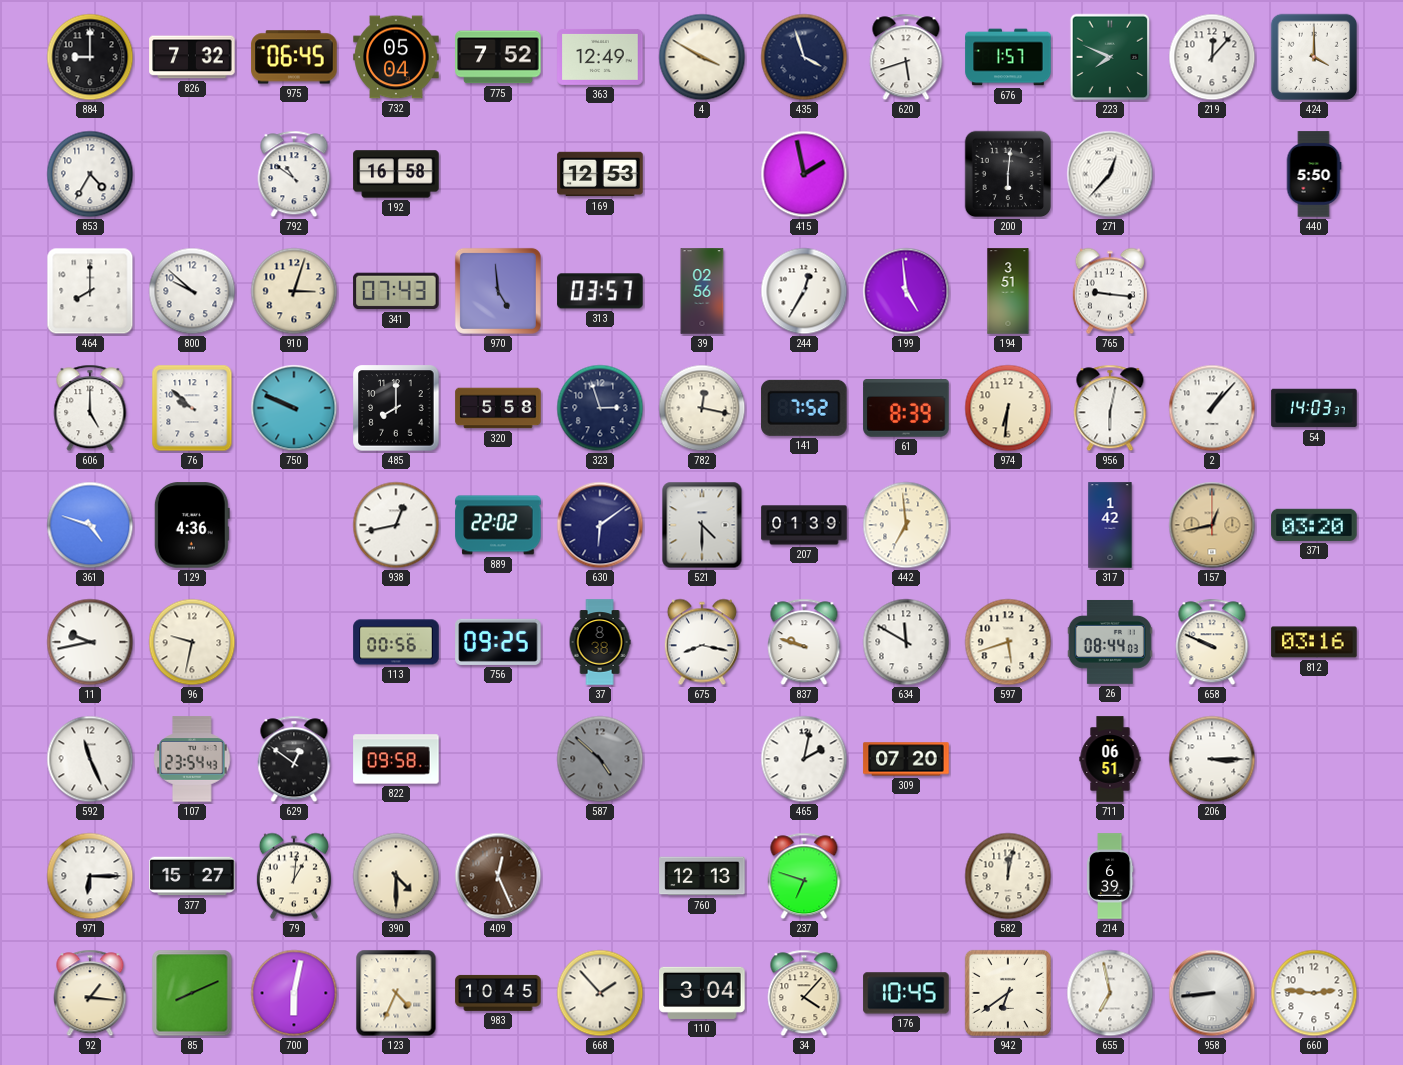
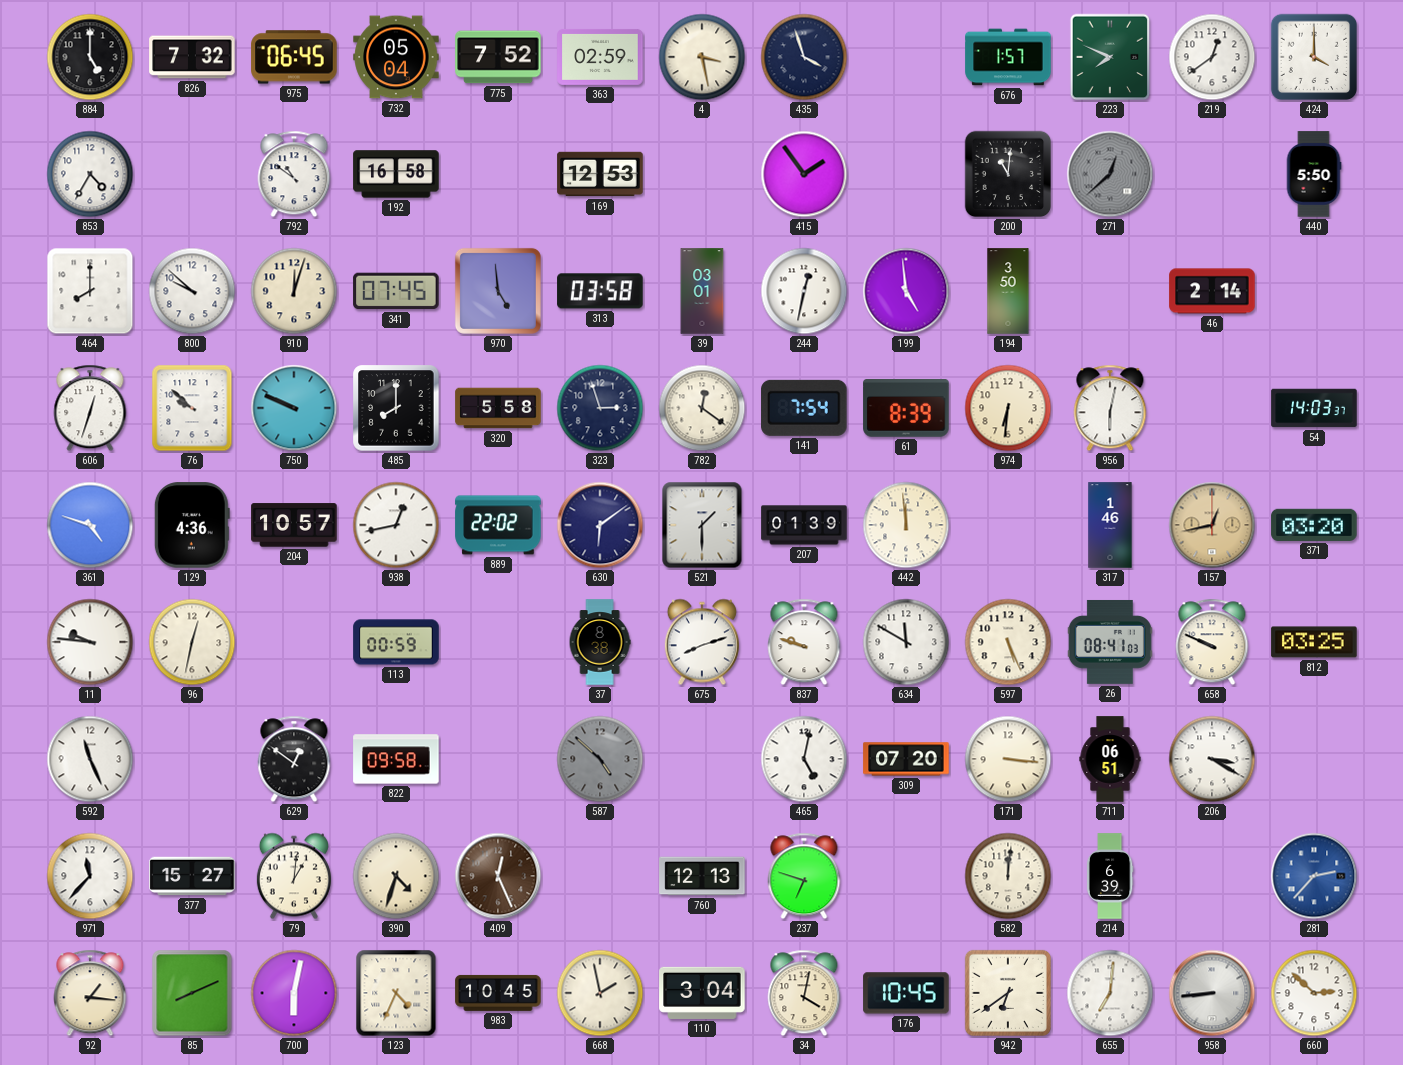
884: 9:00 -> 5:00
363: 12:49 -> 02:59
4: 3:50 -> 3:28
620: 5:42 -> none
219: 12:07 -> 12:39
415: 1:58 -> 1:54
200: 6:01 -> 11:01
271: 12:37 -> 12:38
271 dial: white -> grey
910: 3:03 -> 12:03
341: 07:43 -> 07:45
313: 03:57 -> 03:58
39: 02:56 -> 03:01
244: 12:35 -> 12:32
194: 3:51 -> 3:50
765: 9:16 -> none
46: none -> 2:14
606: 5:00 -> 12:33
782: 12:17 -> 12:21
141: 7:52 -> 7:54
2: 1:07 -> none
204: none -> 10:57
521: 4:30 -> 1:30
442: 6:59 -> 11:59
317: 1:42 -> 1:46
11: 9:43 -> 9:46
96: 9:32 -> 12:32
113: 00:56 -> 00:59
756: 09:25 -> none
675: 8:17 -> 8:12
597: 5:42 -> 5:26
26: 08:44 -> 08:41
812: 03:16 -> 03:25
107: 23:54 -> none
465: 2:02 -> 5:02
171: none -> 3:16
206: 3:15 -> 3:20
971: 6:15 -> 11:37
390: 4:30 -> 4:33
582: 12:02 -> 12:01
281: none -> 2:37
668: 1:53 -> 1:58
34: 4:07 -> 4:02
655: 6:58 -> 7:01
660: 2:46 -> 2:52
